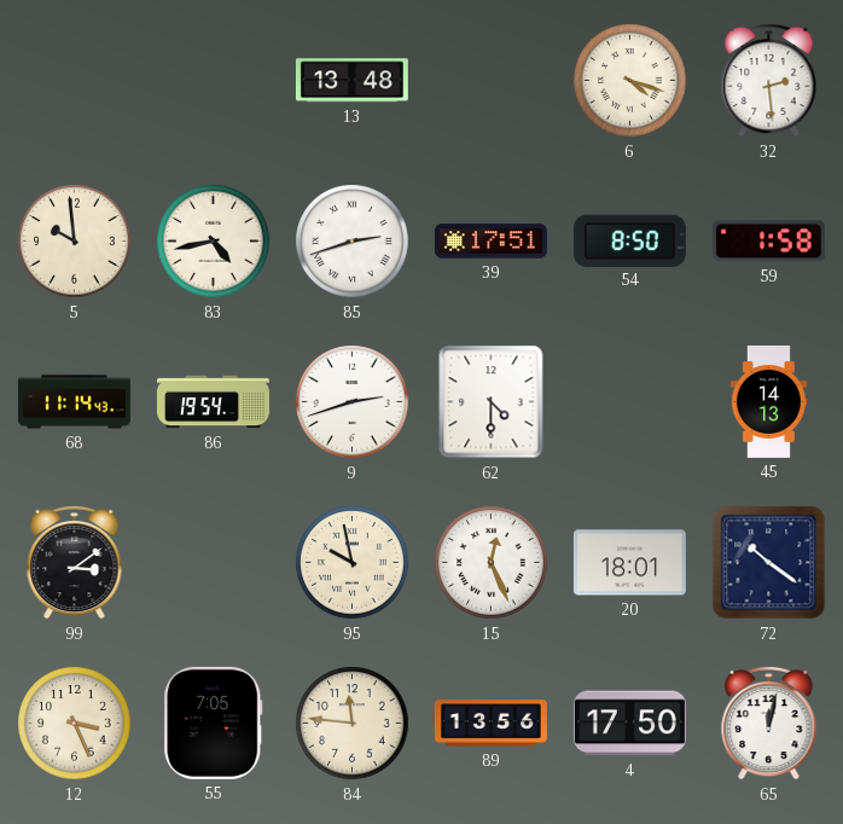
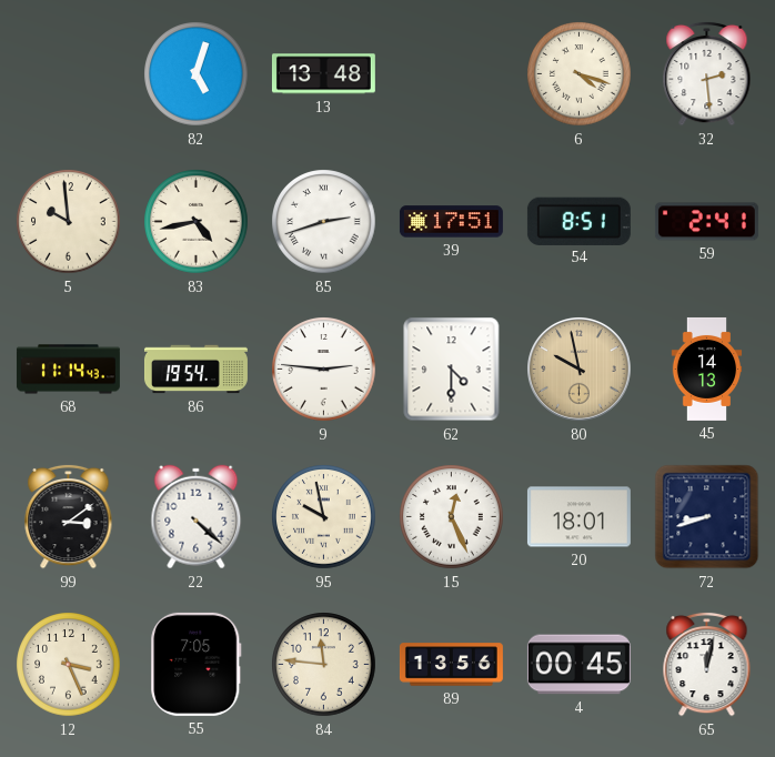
82: none -> 5:03
54: 8:50 -> 8:51
59: 1:58 -> 2:41
9: 2:42 -> 2:46
80: none -> 9:58
22: none -> 4:22
72: 10:21 -> 8:42
4: 17:50 -> 00:45
